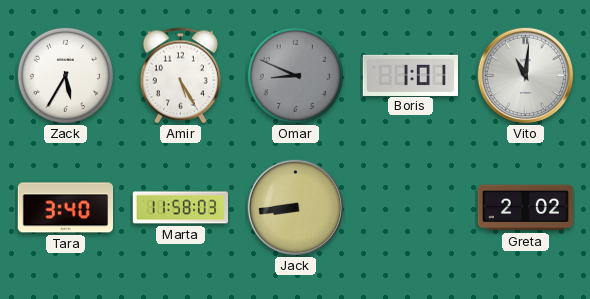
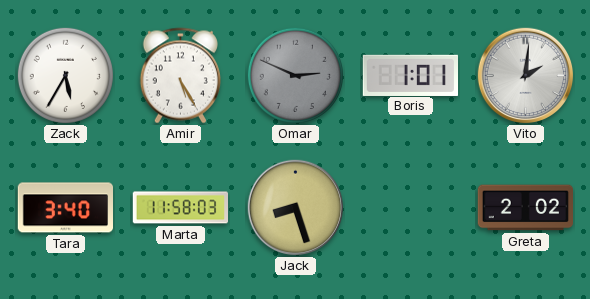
Omar: 8:49 -> 2:49
Vito: 11:01 -> 2:01
Jack: 8:44 -> 8:27
